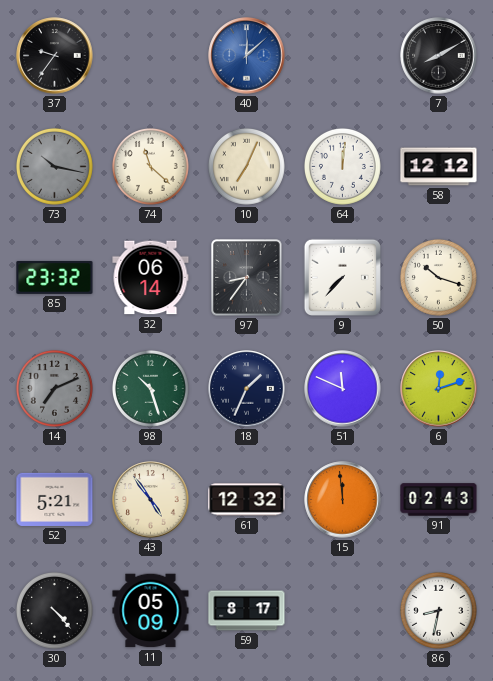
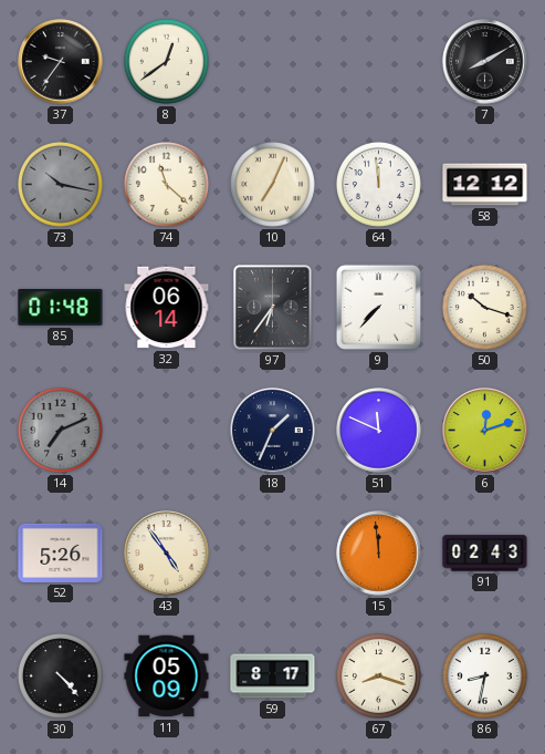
8: none -> 12:39
40: 12:08 -> none
64: 12:01 -> 11:59
85: 23:32 -> 01:48
97: 8:36 -> 6:36
98: 10:27 -> none
52: 5:21 -> 5:26
61: 12:32 -> none
67: none -> 8:18
